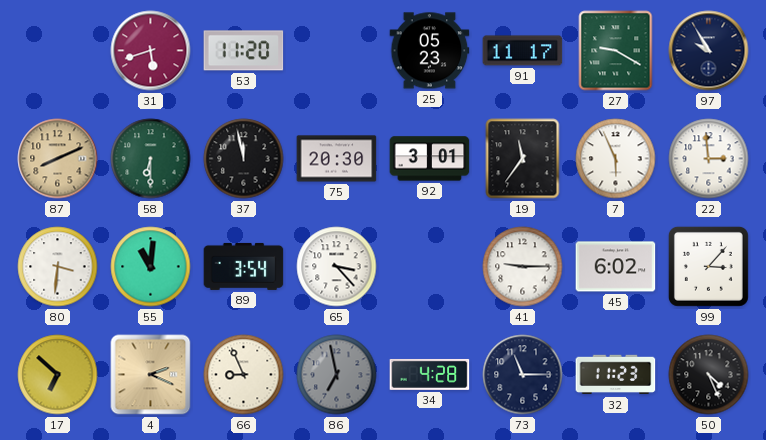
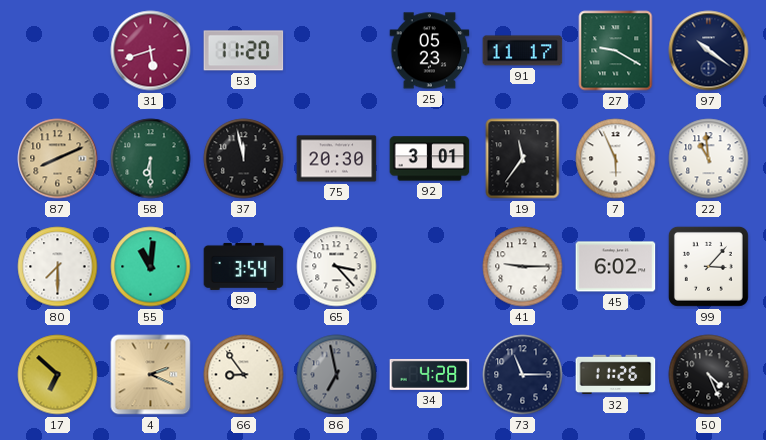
97: 9:55 -> 10:21
22: 2:59 -> 10:59
80: 3:31 -> 7:30
66: 8:56 -> 8:54
32: 11:23 -> 11:26
